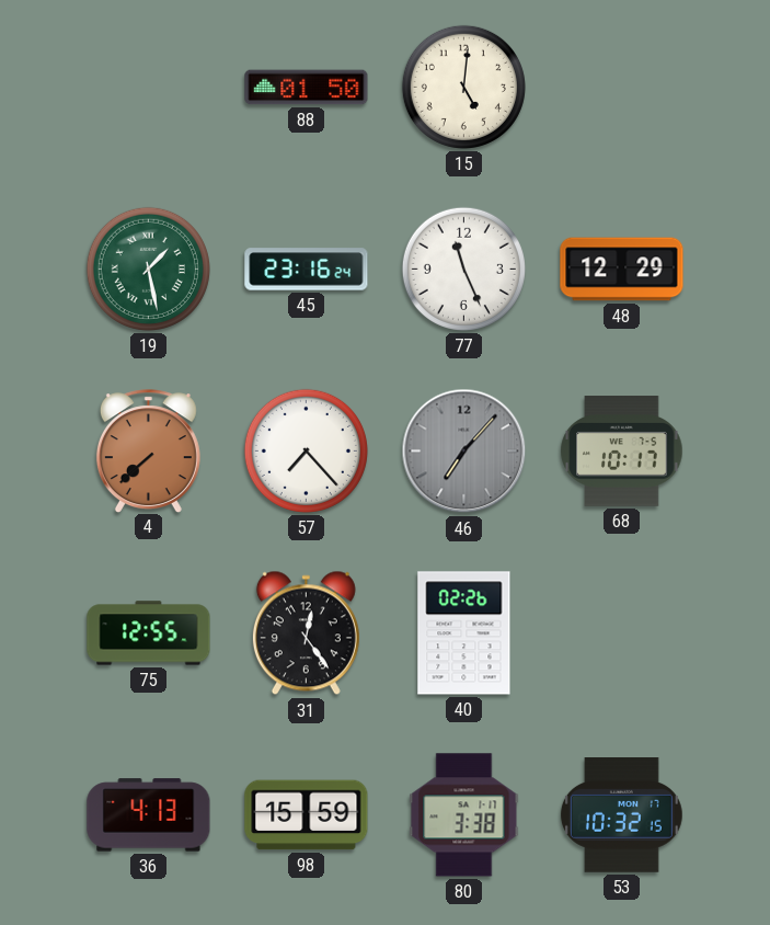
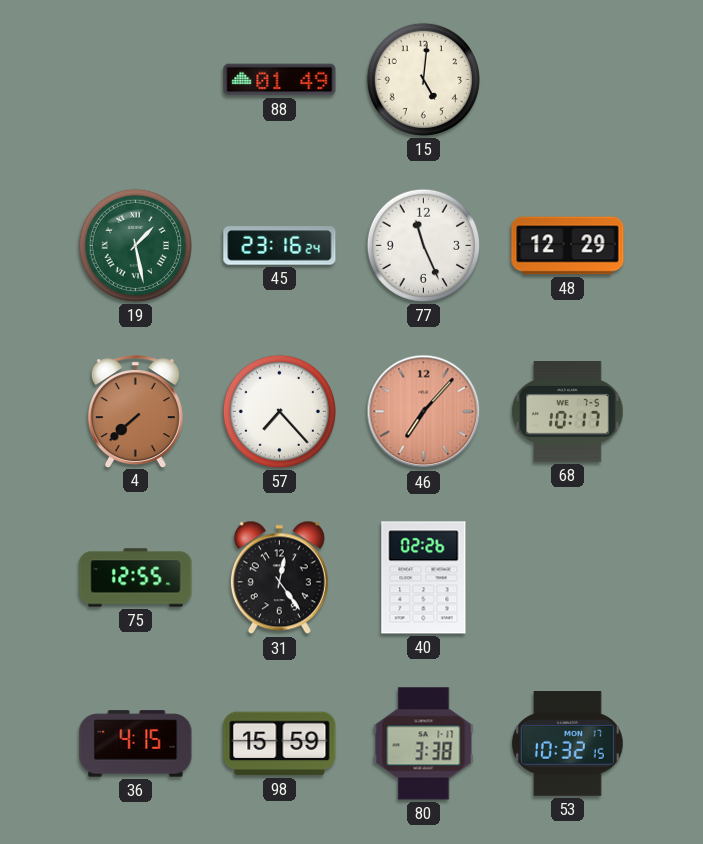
88: 01:50 -> 01:49
46 dial: grey -> salmon
36: 4:13 -> 4:15
